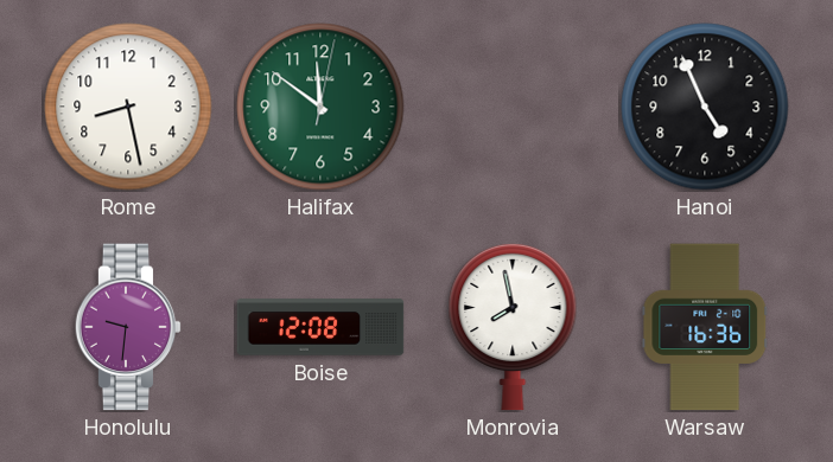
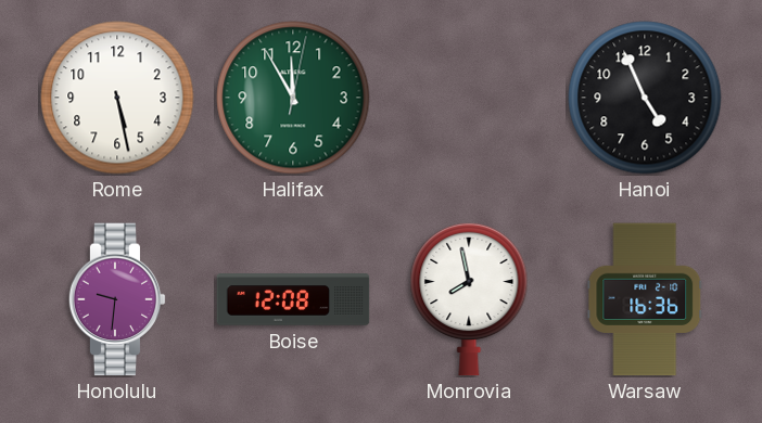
Rome: 8:28 -> 5:28
Halifax: 11:51 -> 11:55
